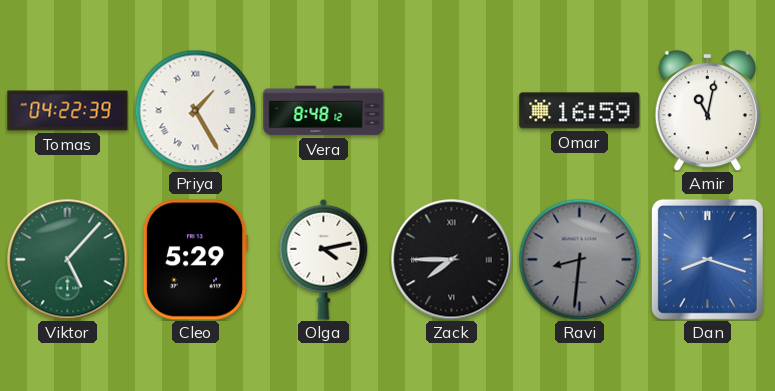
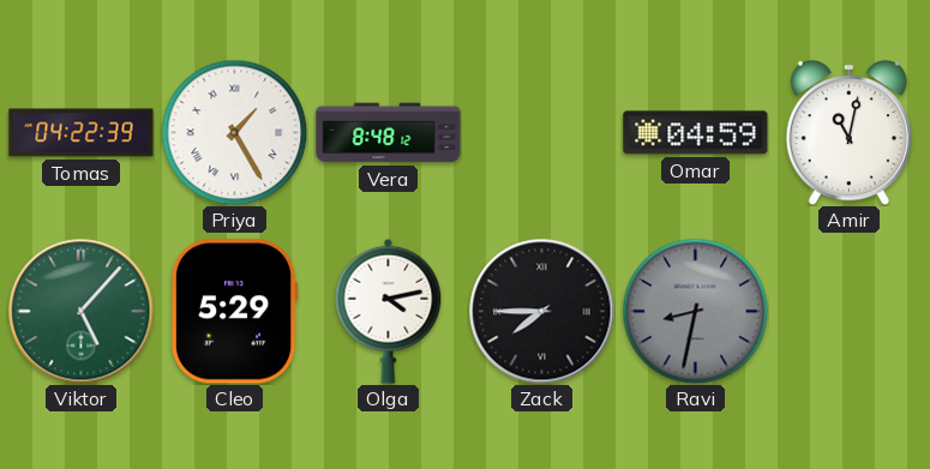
Omar: 16:59 -> 04:59
Ravi: 8:31 -> 8:32
Dan: 8:18 -> none
